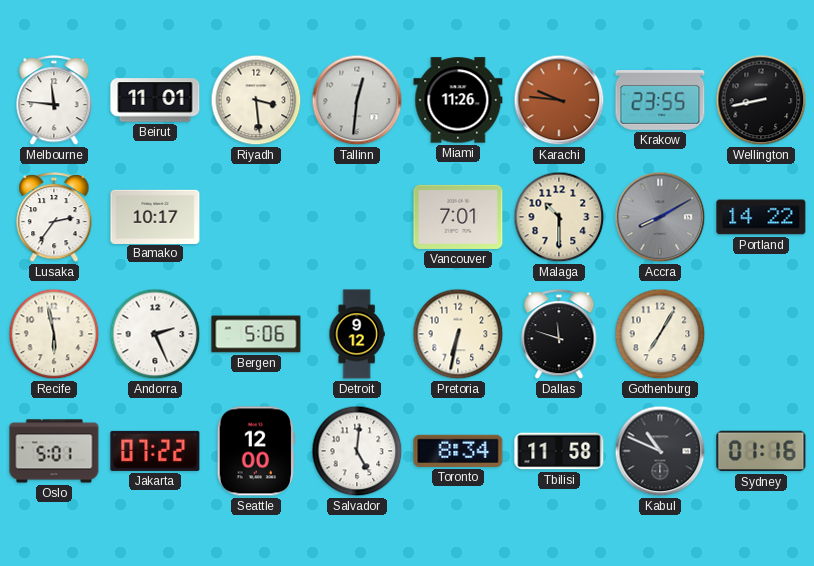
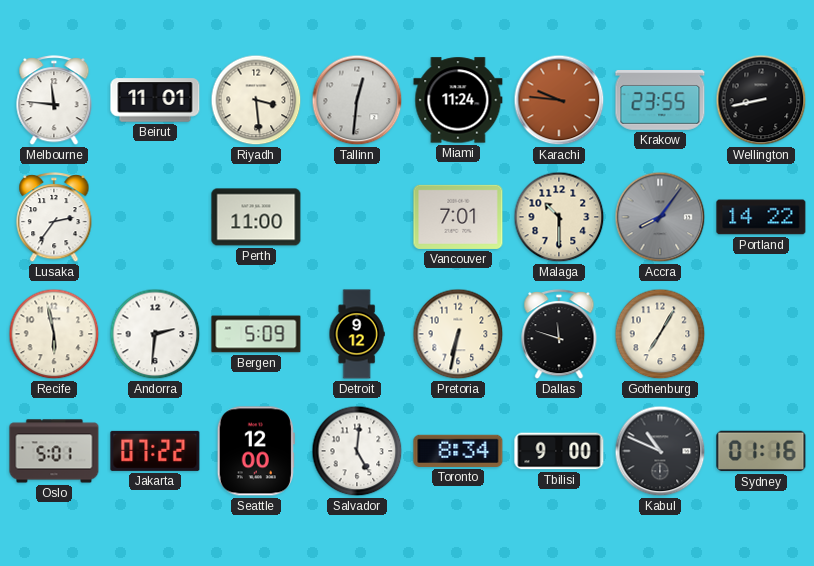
Miami: 11:26 -> 11:24
Bamako: 10:17 -> none
Perth: none -> 11:00
Accra: 8:10 -> 8:06
Andorra: 2:26 -> 2:31
Bergen: 5:06 -> 5:09
Tbilisi: 11:58 -> 9:00
